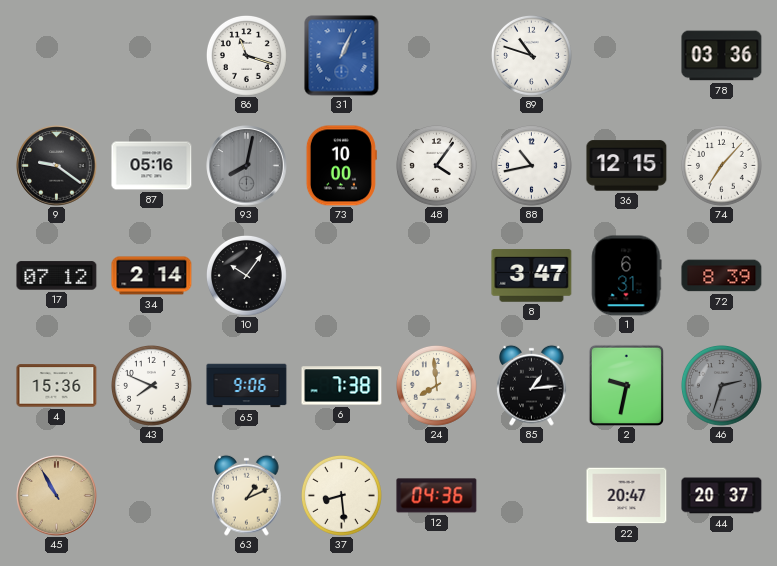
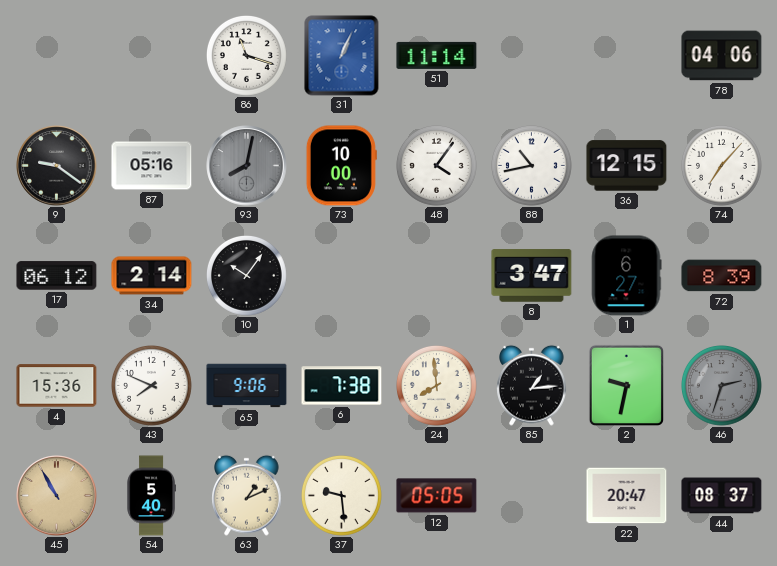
51: none -> 11:14
89: 10:48 -> none
78: 03:36 -> 04:06
17: 07:12 -> 06:12
1: 6:31 -> 6:27
54: none -> 5:40
37: 8:29 -> 9:29
12: 04:36 -> 05:05
44: 20:37 -> 08:37
